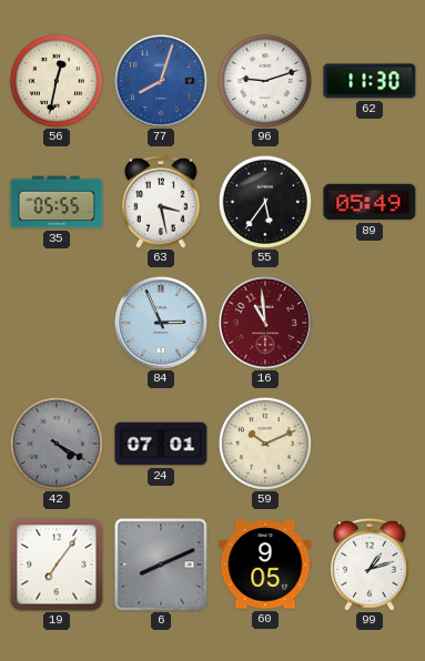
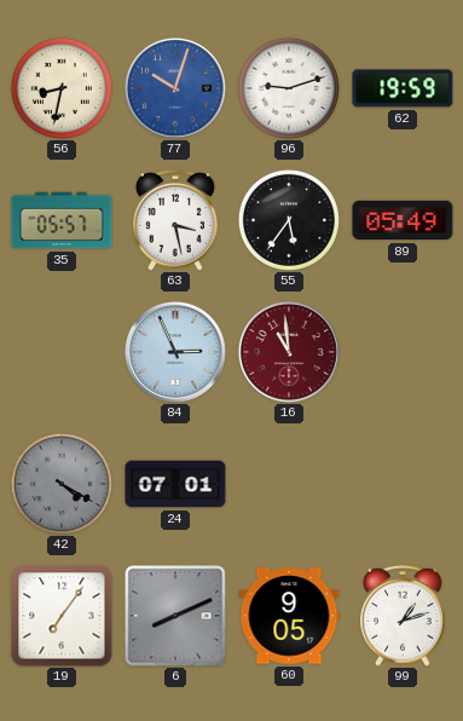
56: 12:32 -> 8:32
77: 8:03 -> 10:03
62: 11:30 -> 19:59
35: 05:55 -> 05:57
59: 10:11 -> none
